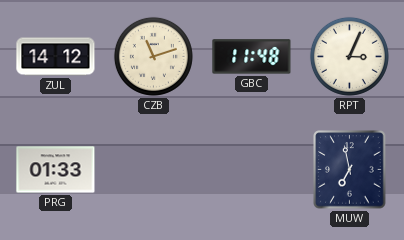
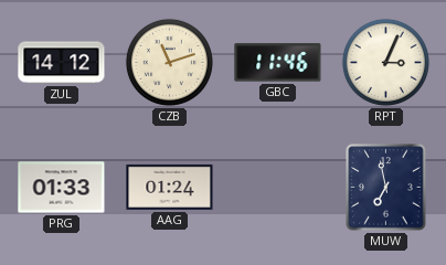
GBC: 11:48 -> 11:46
AAG: none -> 01:24
